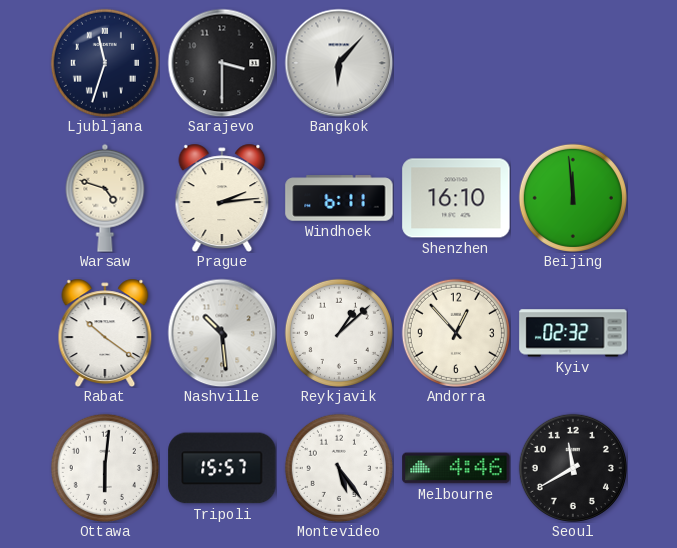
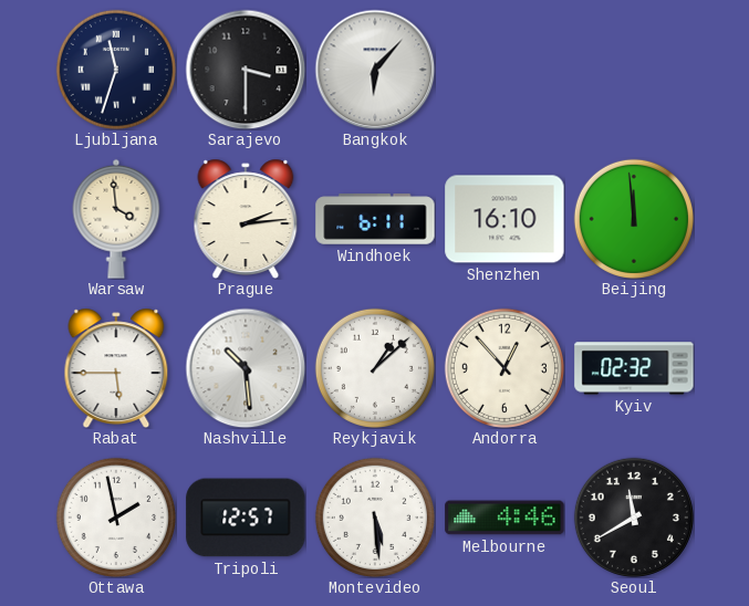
Warsaw: 4:48 -> 3:59
Rabat: 10:21 -> 5:45
Ottawa: 6:01 -> 1:58
Tripoli: 15:57 -> 12:57
Montevideo: 5:24 -> 5:29
